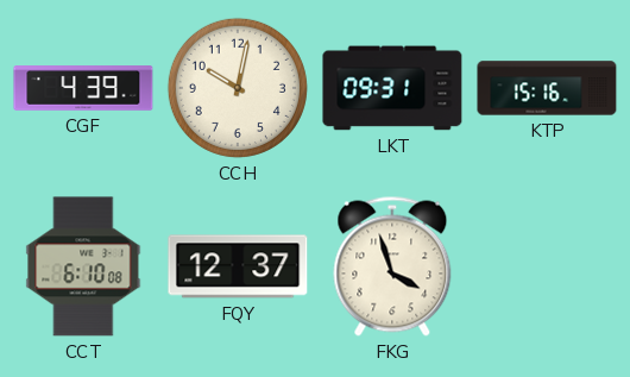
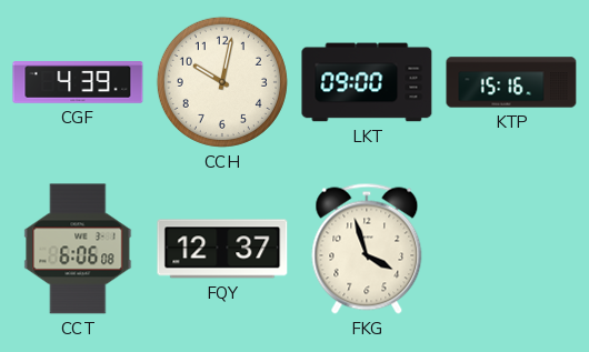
LKT: 09:31 -> 09:00
CCT: 6:10 -> 6:06
